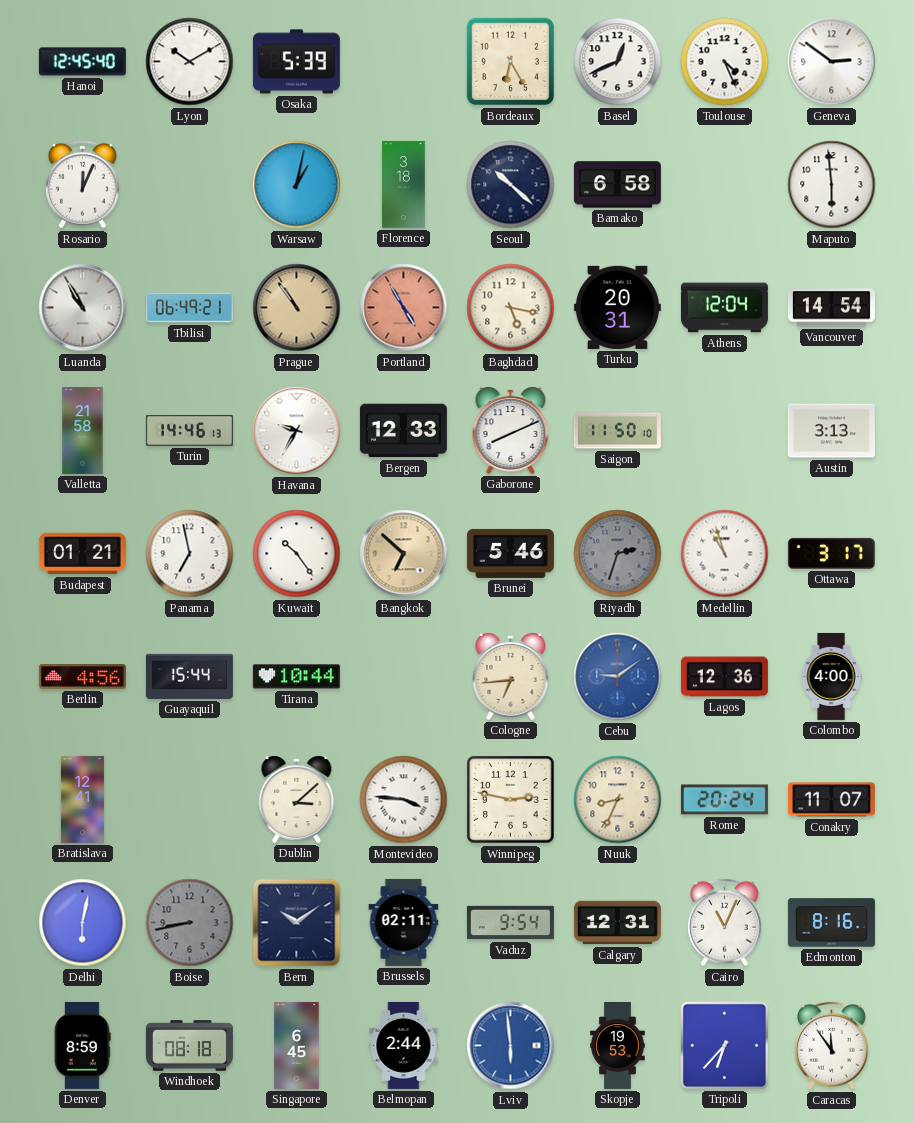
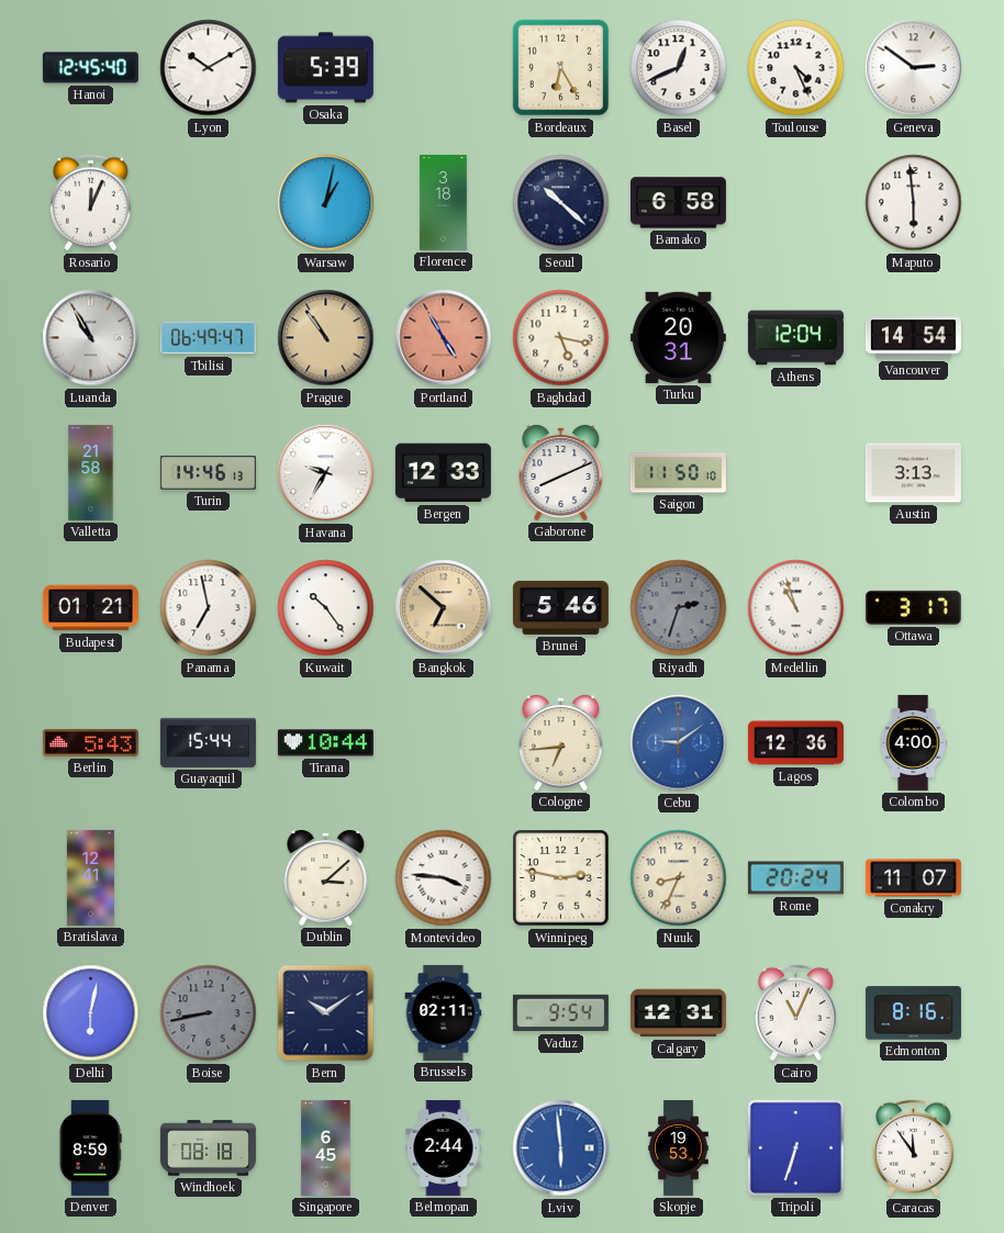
Tbilisi: 06:49:21 -> 06:49:47
Berlin: 4:56 -> 5:43
Tripoli: 6:37 -> 6:33
